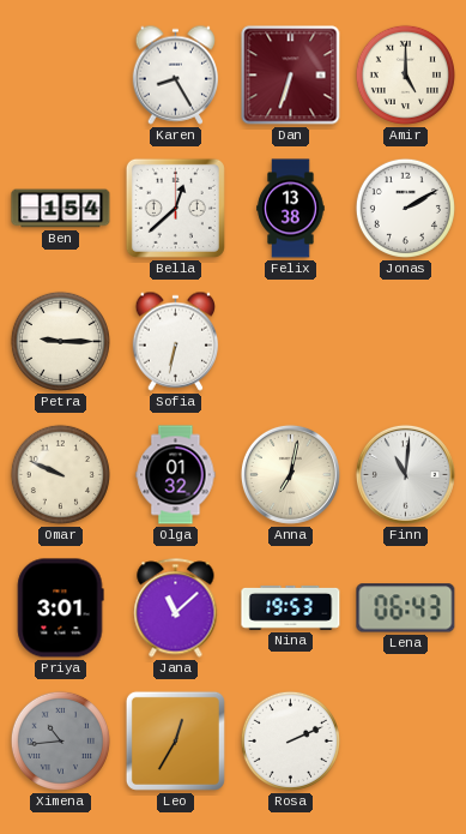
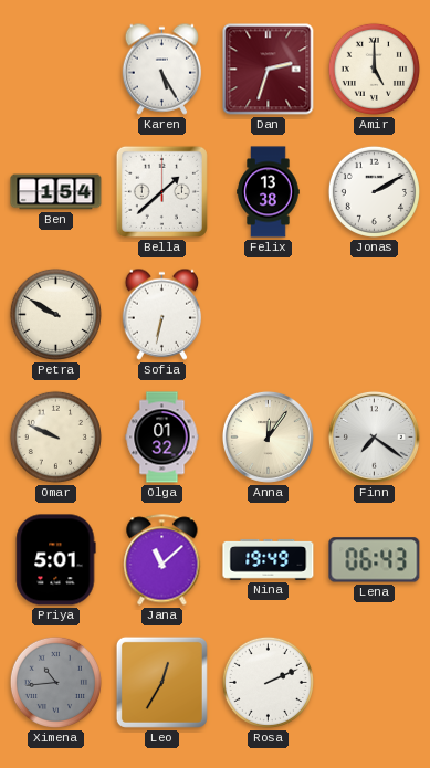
Karen: 8:25 -> 5:25
Dan: 6:33 -> 2:33
Bella: 12:38 -> 1:38
Petra: 9:15 -> 9:50
Anna: 7:02 -> 12:06
Finn: 11:01 -> 7:21
Priya: 3:01 -> 5:01
Nina: 19:53 -> 19:49
